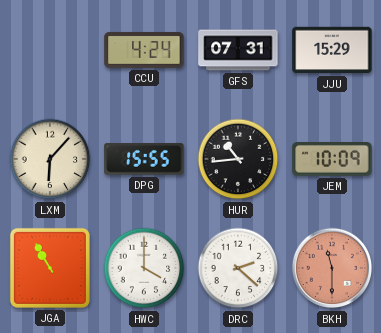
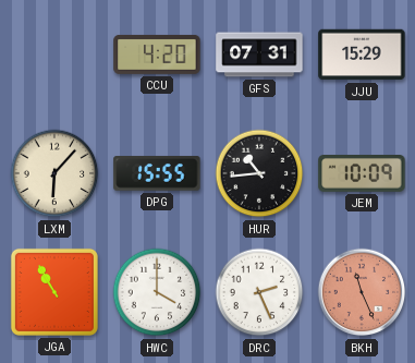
CCU: 4:24 -> 4:20
DRC: 2:22 -> 2:26
BKH: 11:30 -> 11:26
